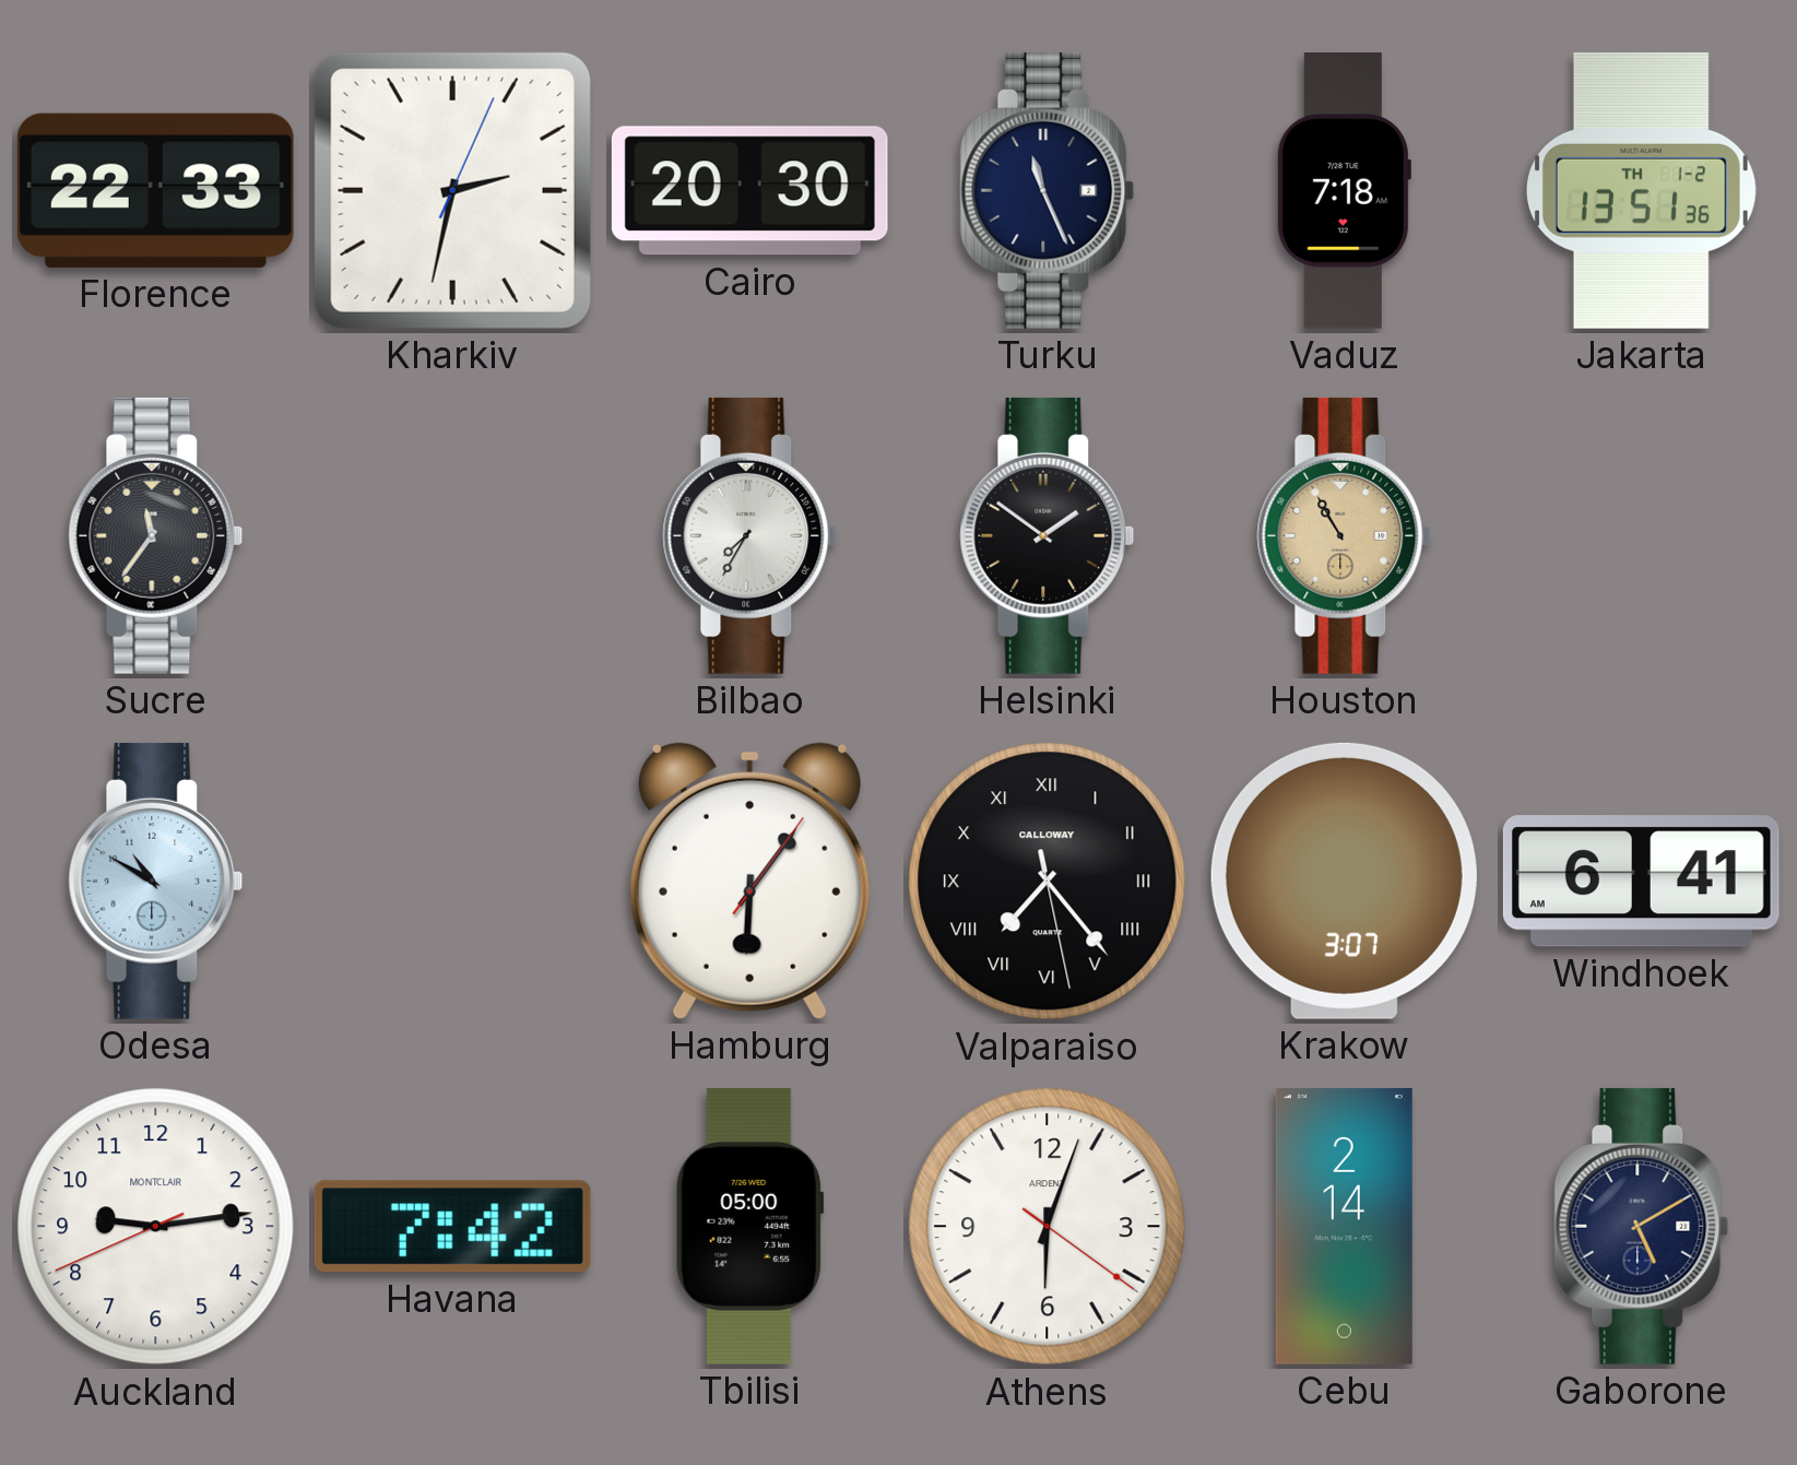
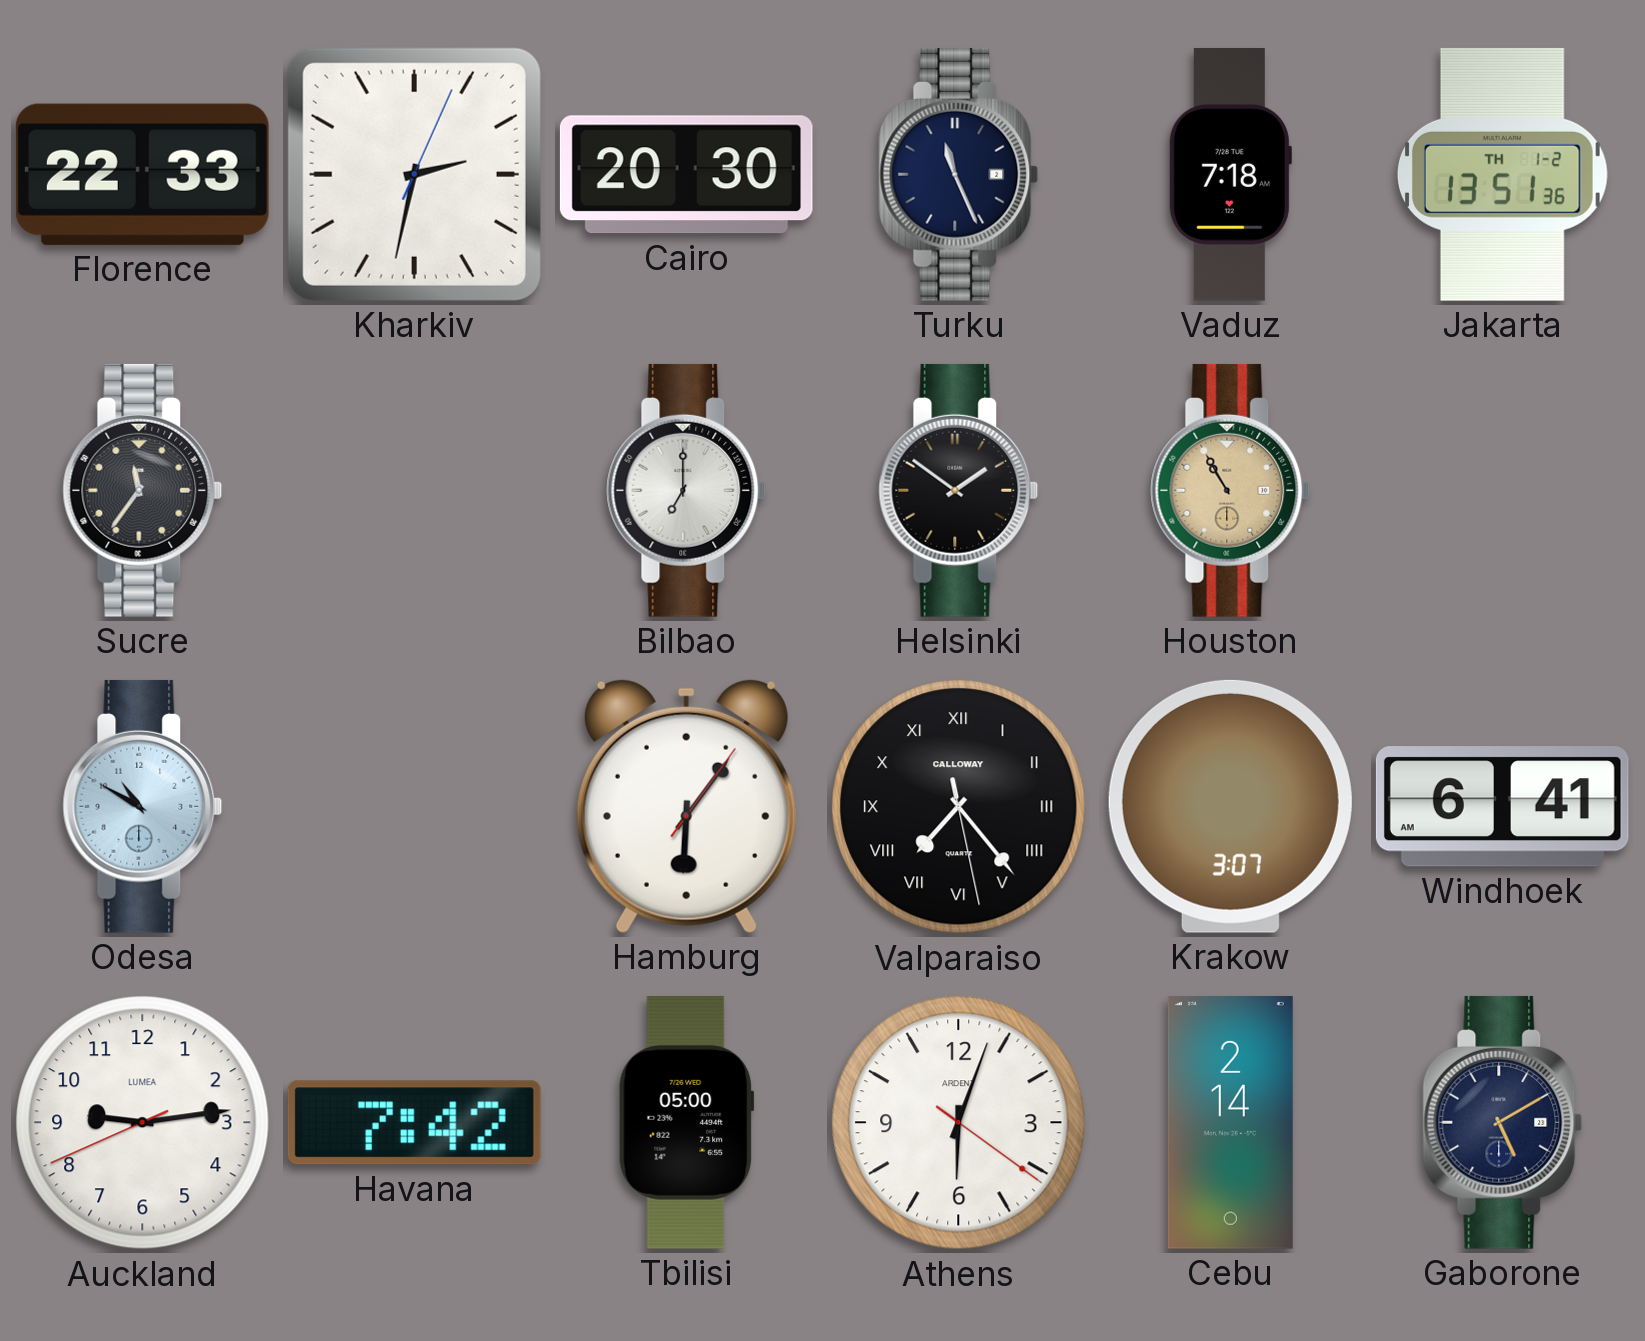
Bilbao: 7:35 -> 7:00
Auckland brand: MONTCLAIR -> LUMEA
